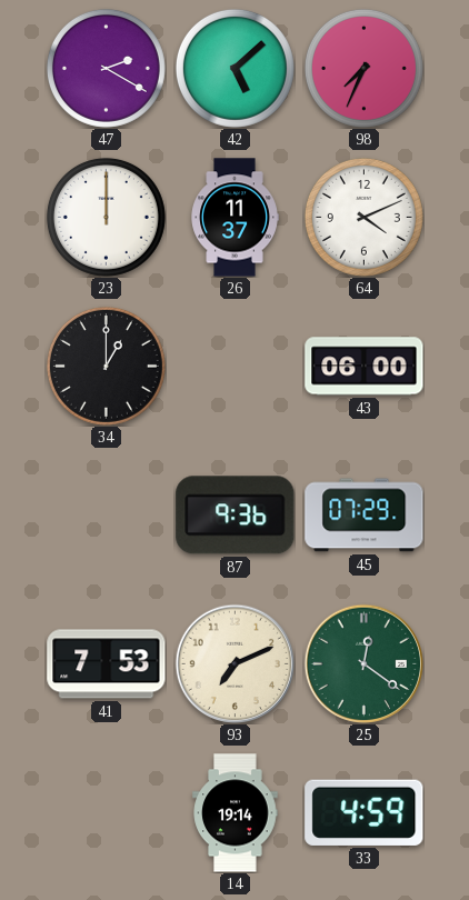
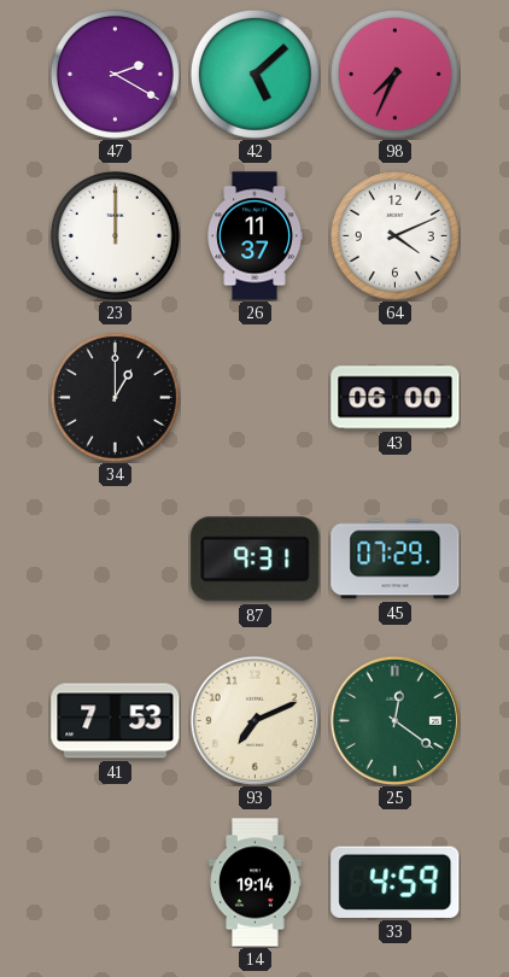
87: 9:36 -> 9:31
